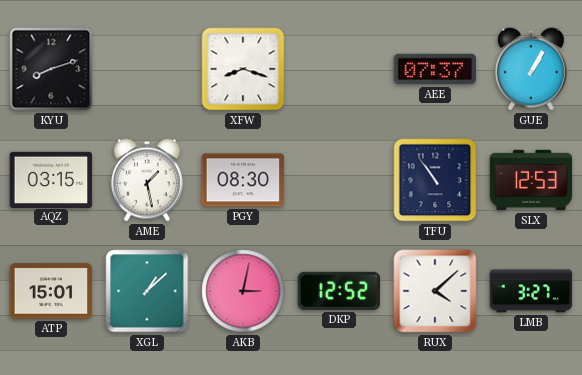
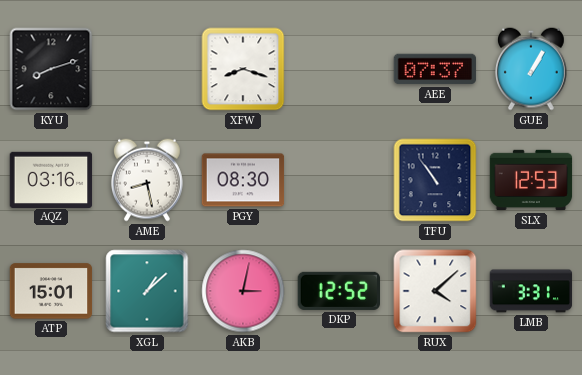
AQZ: 03:15 -> 03:16
AME: 1:28 -> 8:28
LMB: 3:27 -> 3:31
